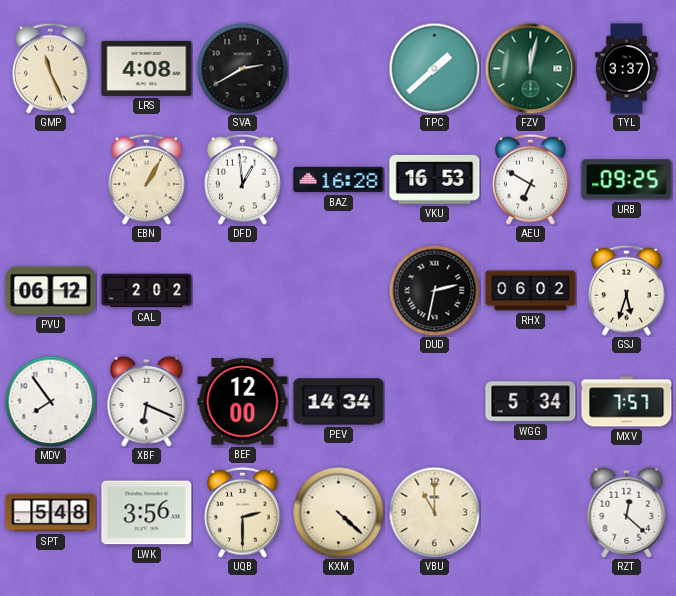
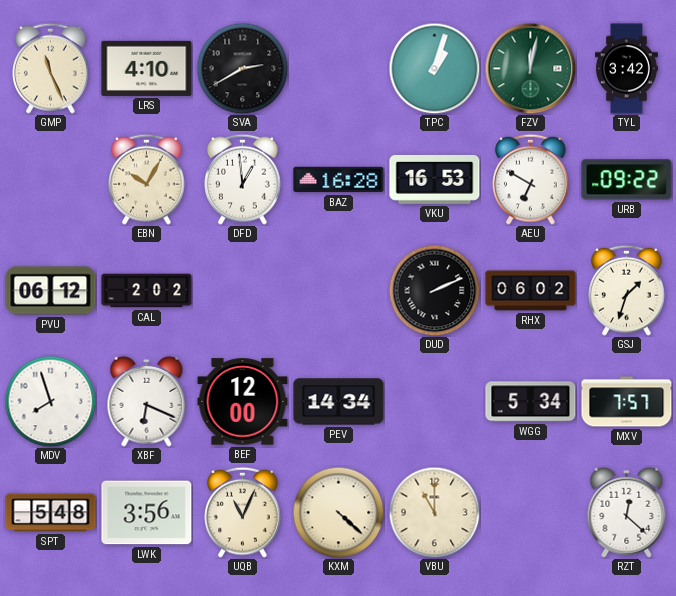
LRS: 4:08 -> 4:10
TPC: 1:38 -> 1:03
TYL: 3:37 -> 3:42
EBN: 1:05 -> 10:05
URB: 09:25 -> 09:22
DUD: 2:32 -> 2:11
GSJ: 5:33 -> 1:33
MDV: 7:54 -> 7:57
UQB: 2:30 -> 11:04
